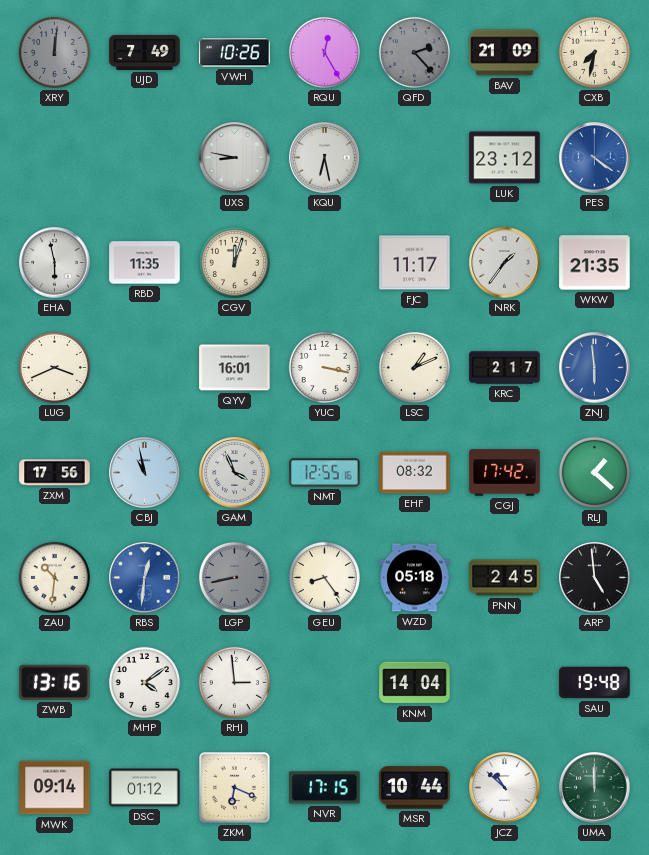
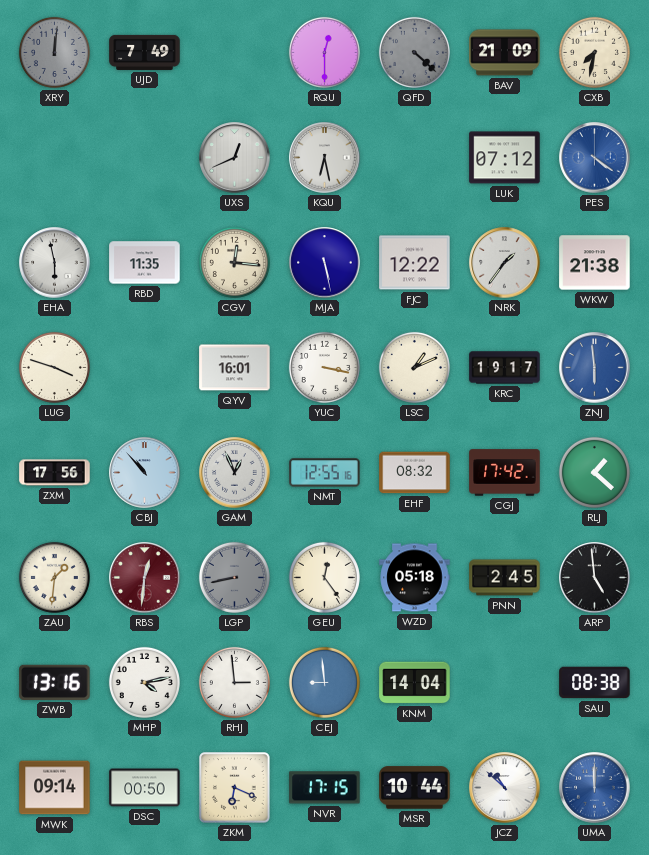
VWH: 10:26 -> none
RQU: 12:25 -> 12:30
QFD: 2:23 -> 4:22
UXS: 8:47 -> 12:41
LUK: 23:12 -> 07:12
CGV: 12:03 -> 12:16
MJA: none -> 5:28
FJC: 11:17 -> 12:22
WKW: 21:35 -> 21:38
LUG: 3:41 -> 3:48
KRC: 2:17 -> 19:17
CBJ: 10:58 -> 10:53
GAM: 3:56 -> 12:56
ZAU: 10:31 -> 1:31
RBS dial: blue -> burgundy
GEU: 8:24 -> 12:24
MHP: 4:09 -> 4:13
CEJ: none -> 8:59
SAU: 19:48 -> 08:38
DSC: 01:12 -> 00:50
UMA dial: green -> blue
